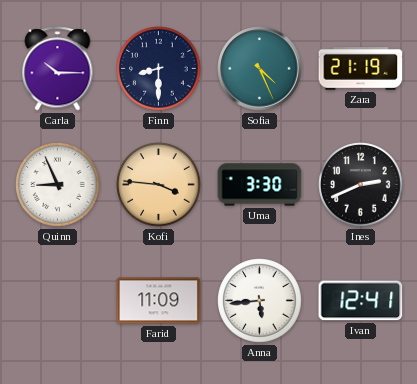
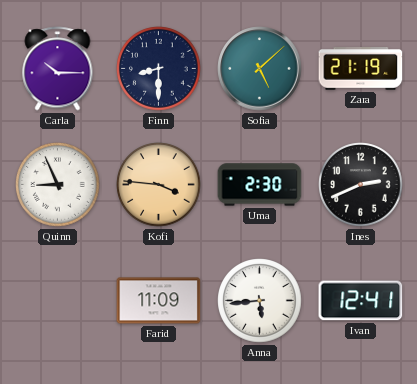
Sofia: 4:26 -> 5:08
Uma: 3:30 -> 2:30
